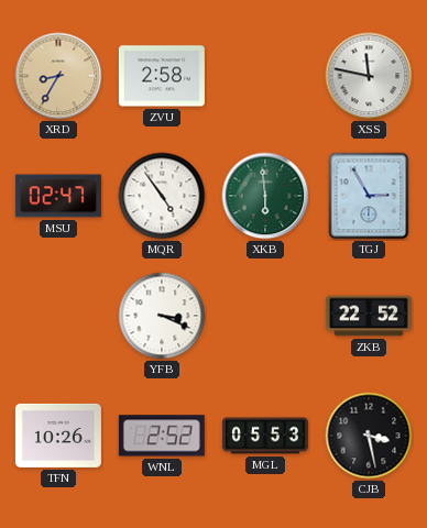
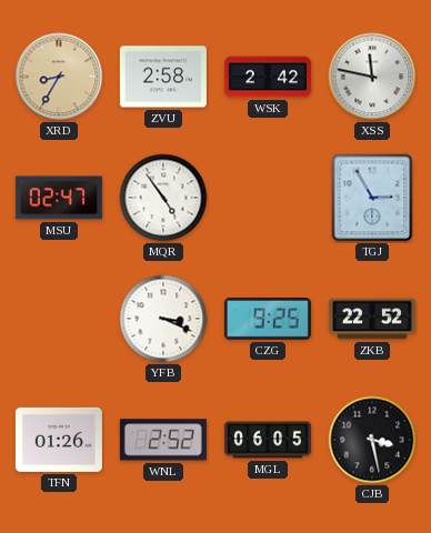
WSK: none -> 2:42
XKB: 5:59 -> none
CZG: none -> 9:25
TFN: 10:26 -> 01:26
MGL: 05:53 -> 06:05
